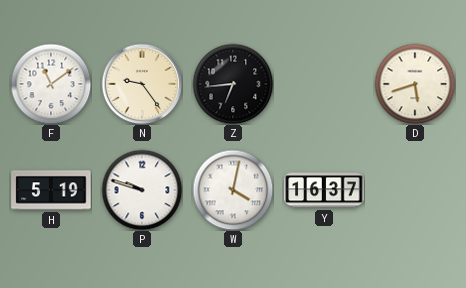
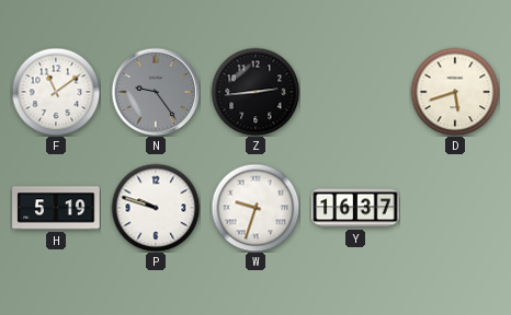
N dial: cream -> grey
Z: 6:44 -> 2:44
W: 4:02 -> 9:33
